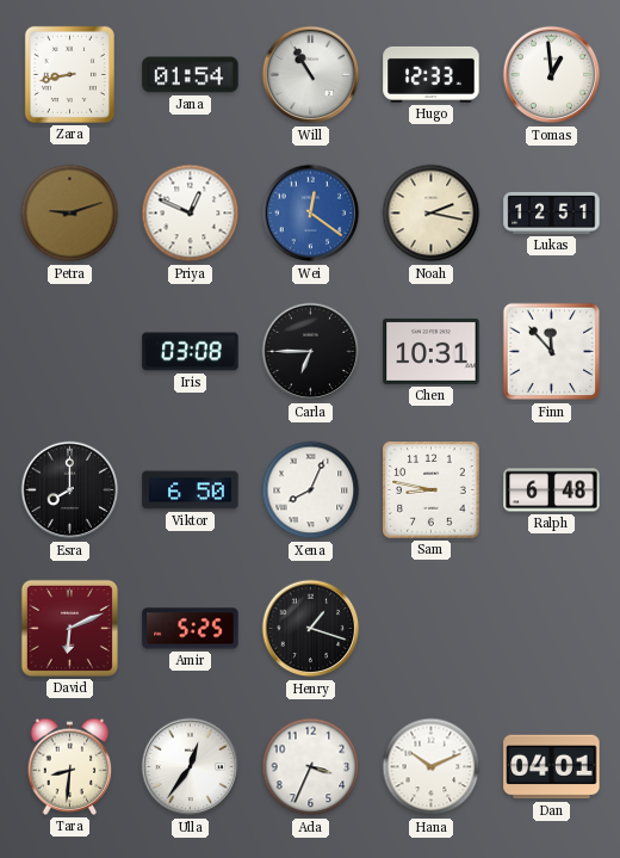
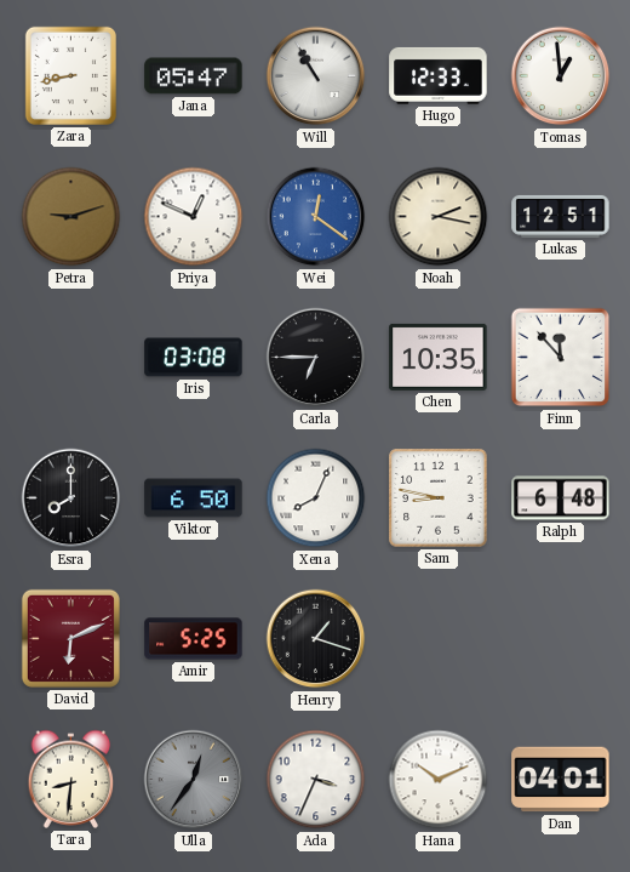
Jana: 01:54 -> 05:47
Chen: 10:31 -> 10:35
Ulla dial: white -> grey
